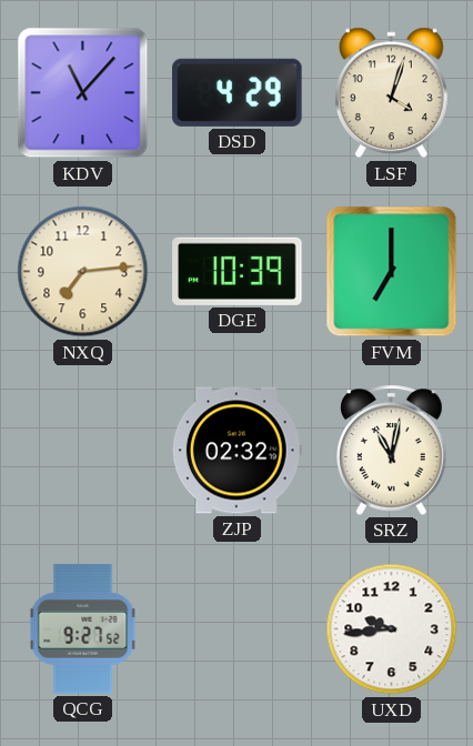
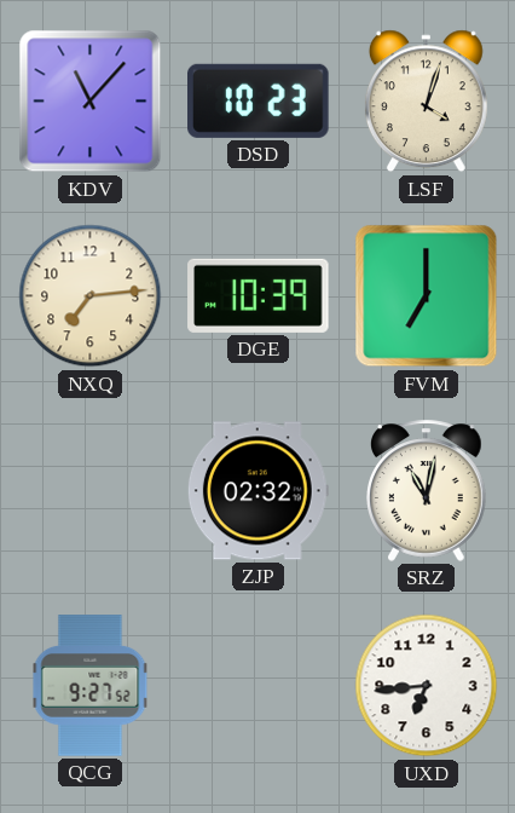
DSD: 4:29 -> 10:23
UXD: 9:44 -> 6:44
